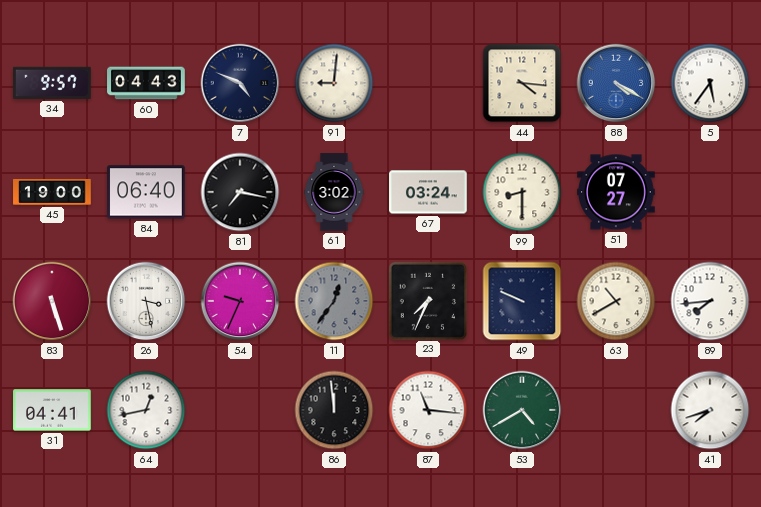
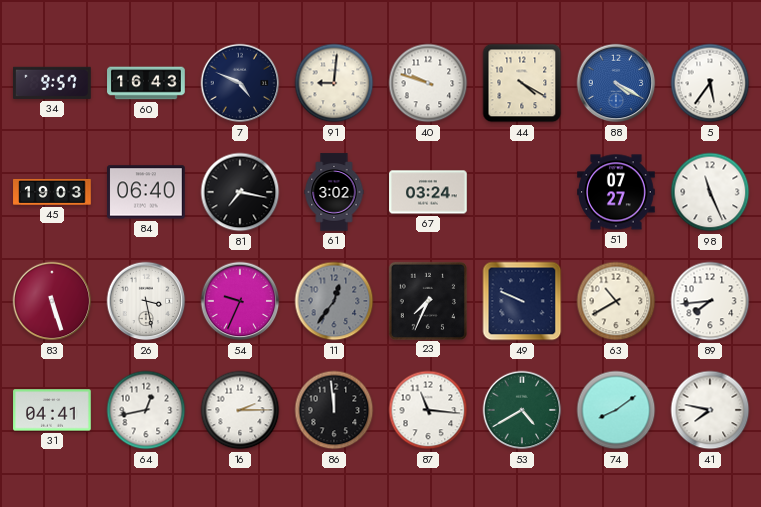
60: 04:43 -> 16:43
40: none -> 9:48
44: 4:16 -> 4:20
45: 19:00 -> 19:03
99: 8:30 -> none
98: none -> 11:26
16: none -> 2:15
74: none -> 8:09
41: 7:42 -> 7:47
